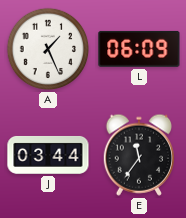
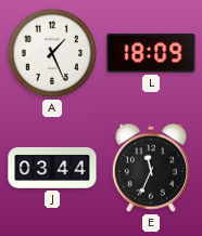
L: 06:09 -> 18:09
E: 11:36 -> 11:34
